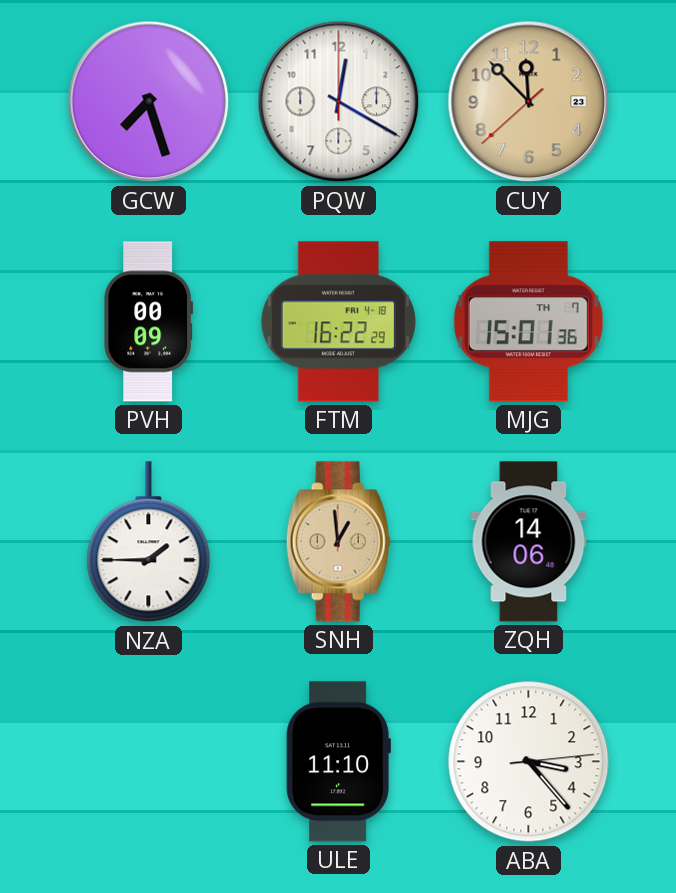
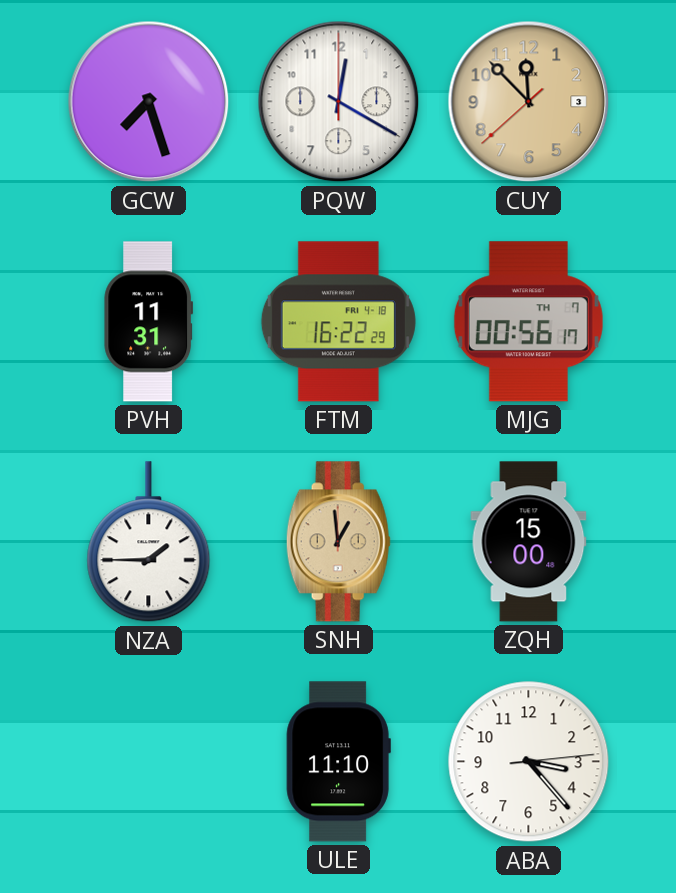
CUY date: 23 -> 3
PVH: 00:09 -> 11:31
MJG: 15:01 -> 00:56
ZQH: 14:06 -> 15:00
